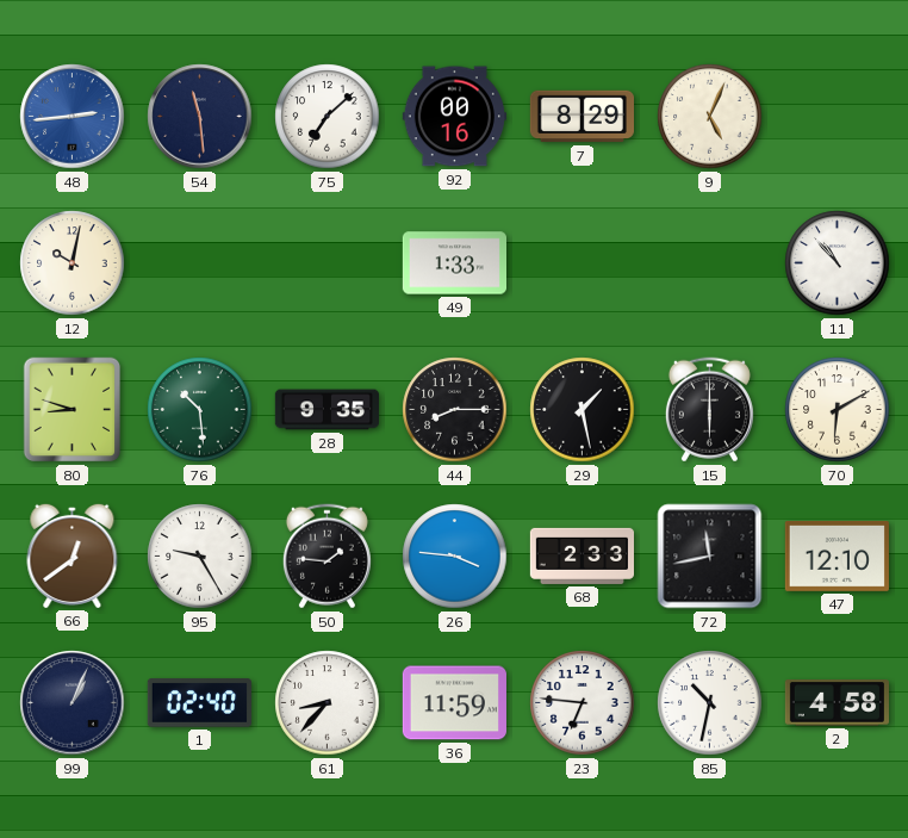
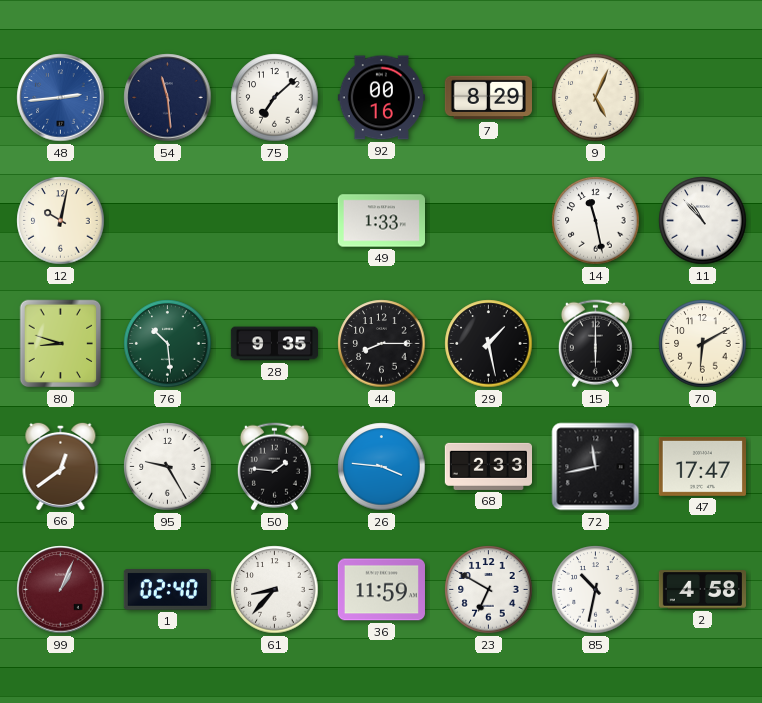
14: none -> 11:28
47: 12:10 -> 17:47
99 dial: navy -> burgundy
23: 6:46 -> 6:50
